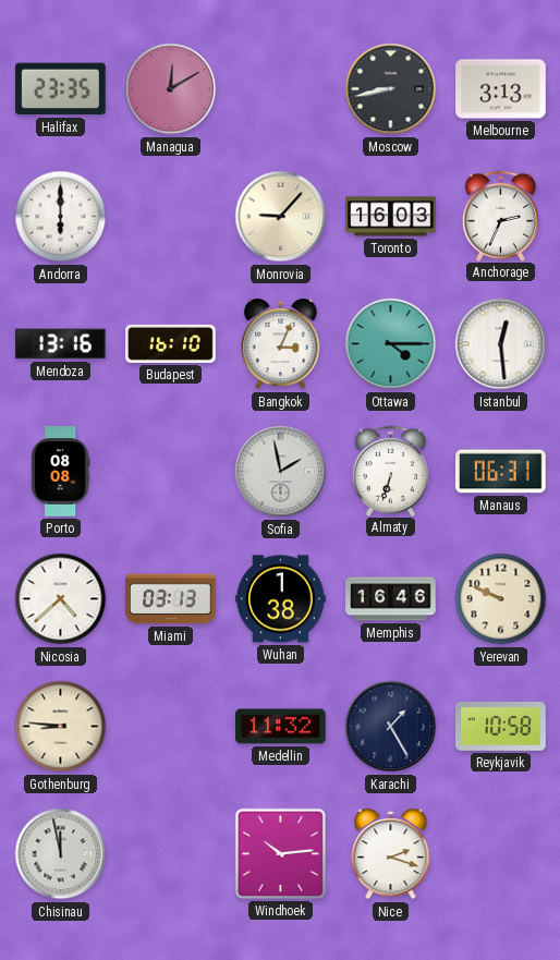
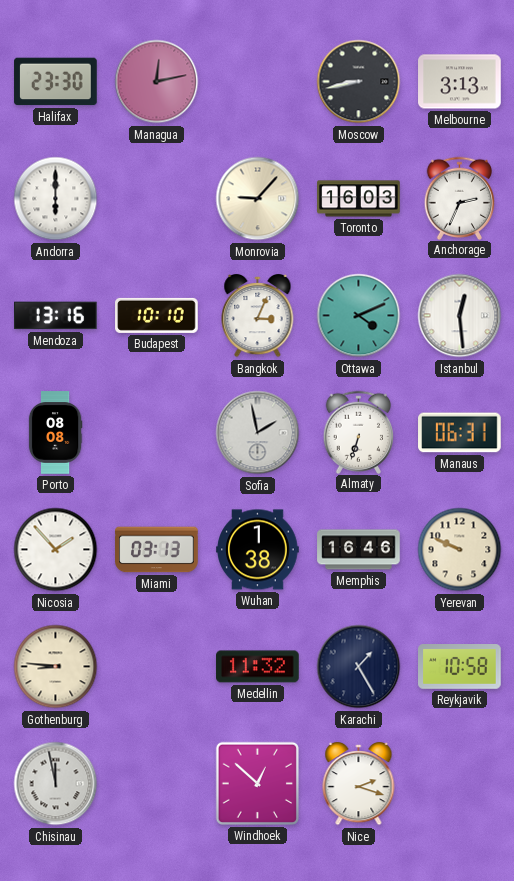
Halifax: 23:35 -> 23:30
Managua: 12:10 -> 12:13
Budapest: 16:10 -> 10:10
Ottawa: 4:15 -> 4:11
Nicosia: 4:38 -> 1:53
Windhoek: 10:14 -> 12:52
